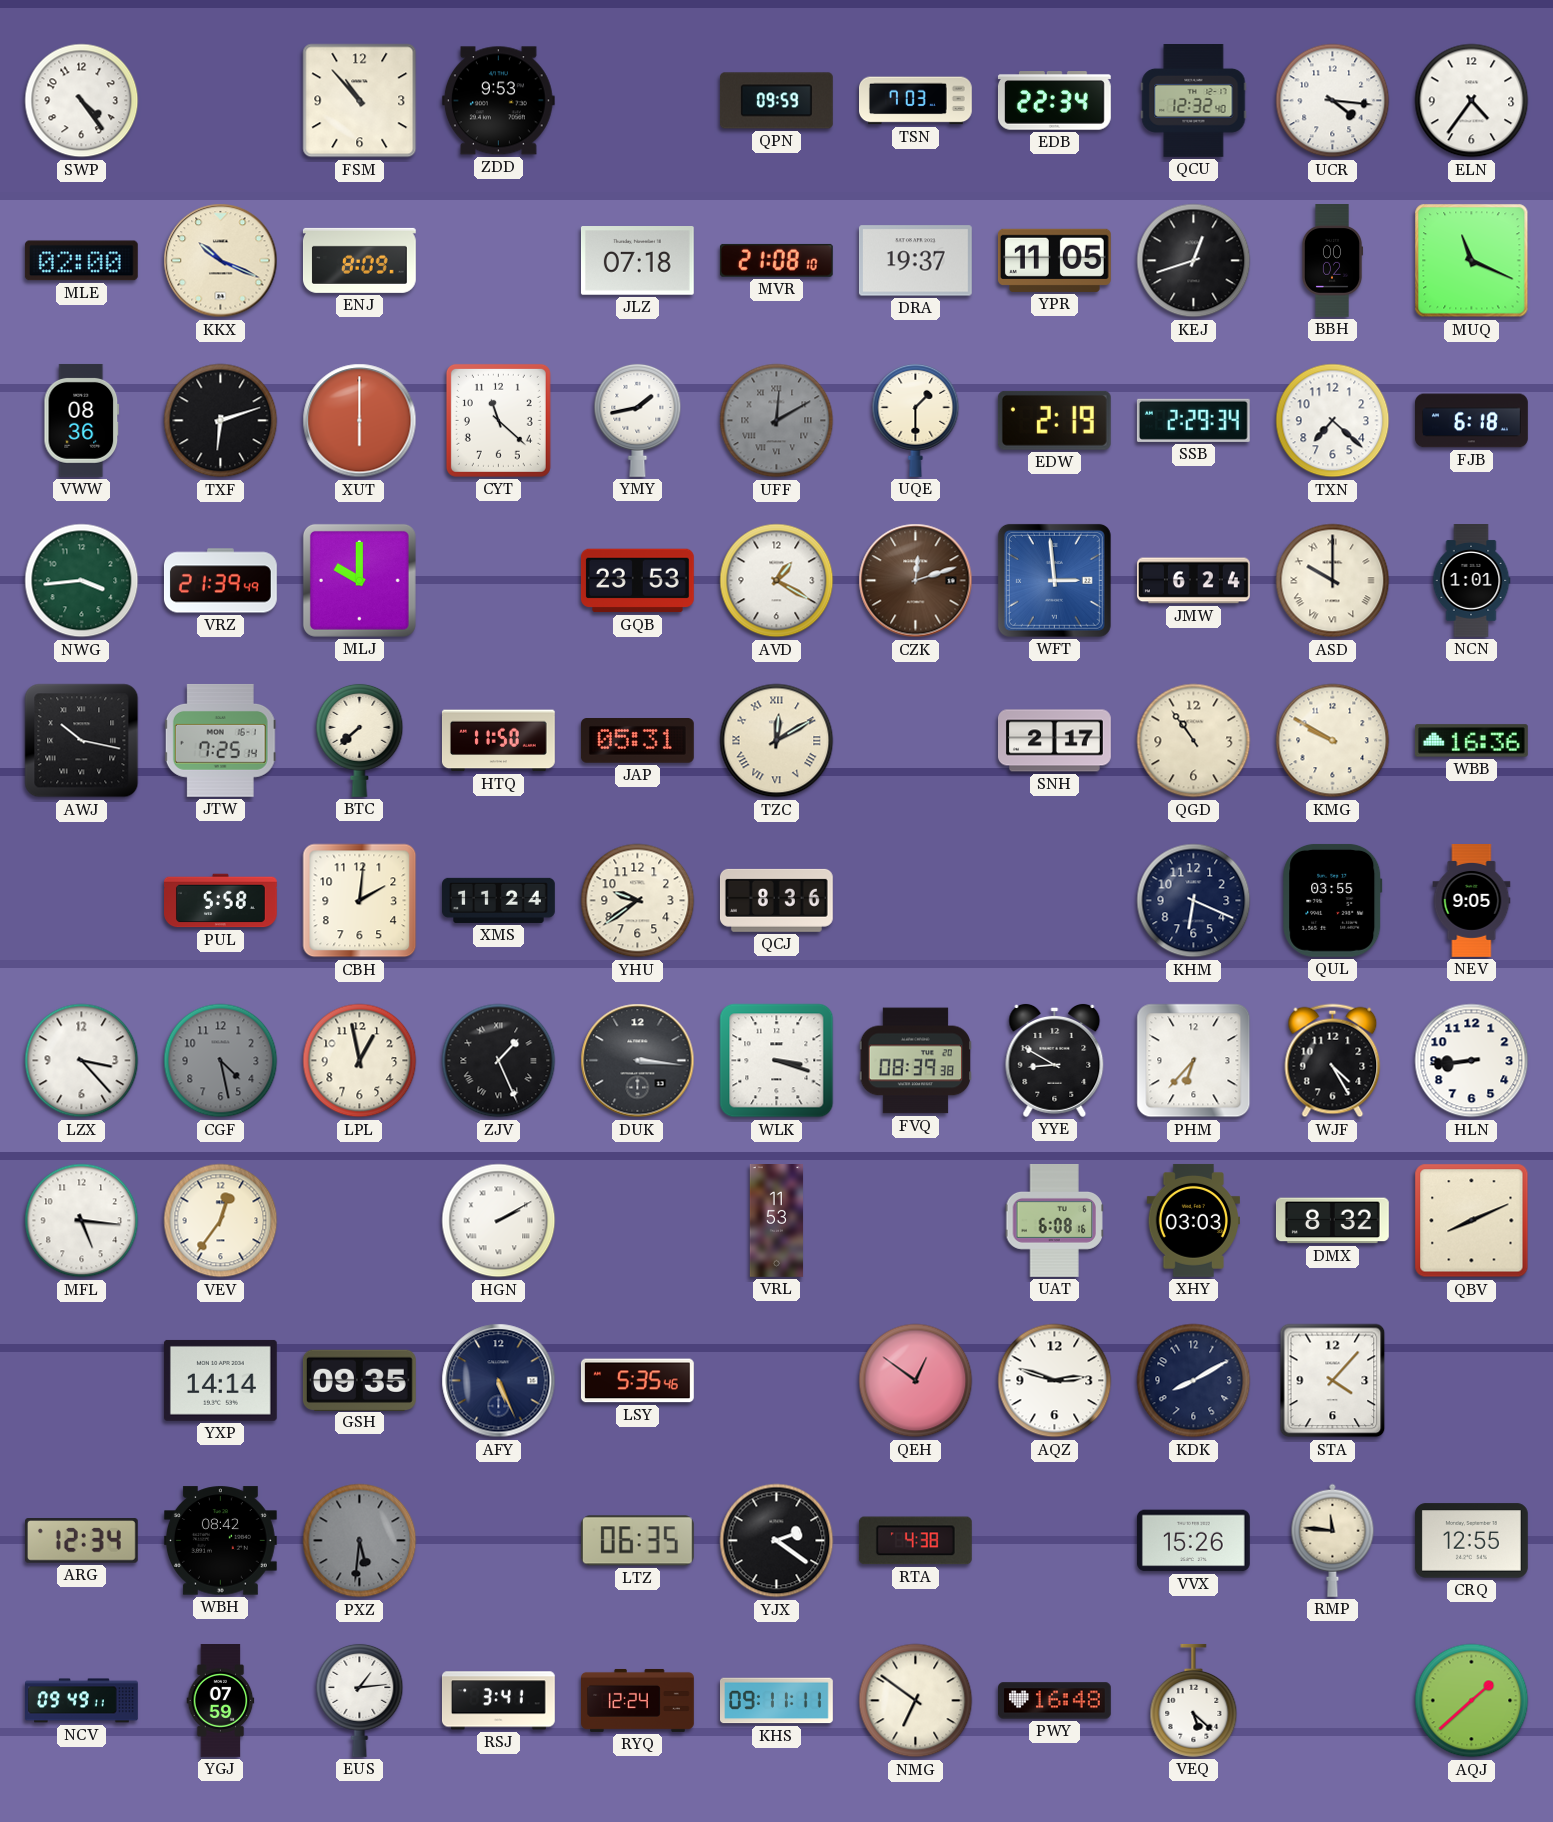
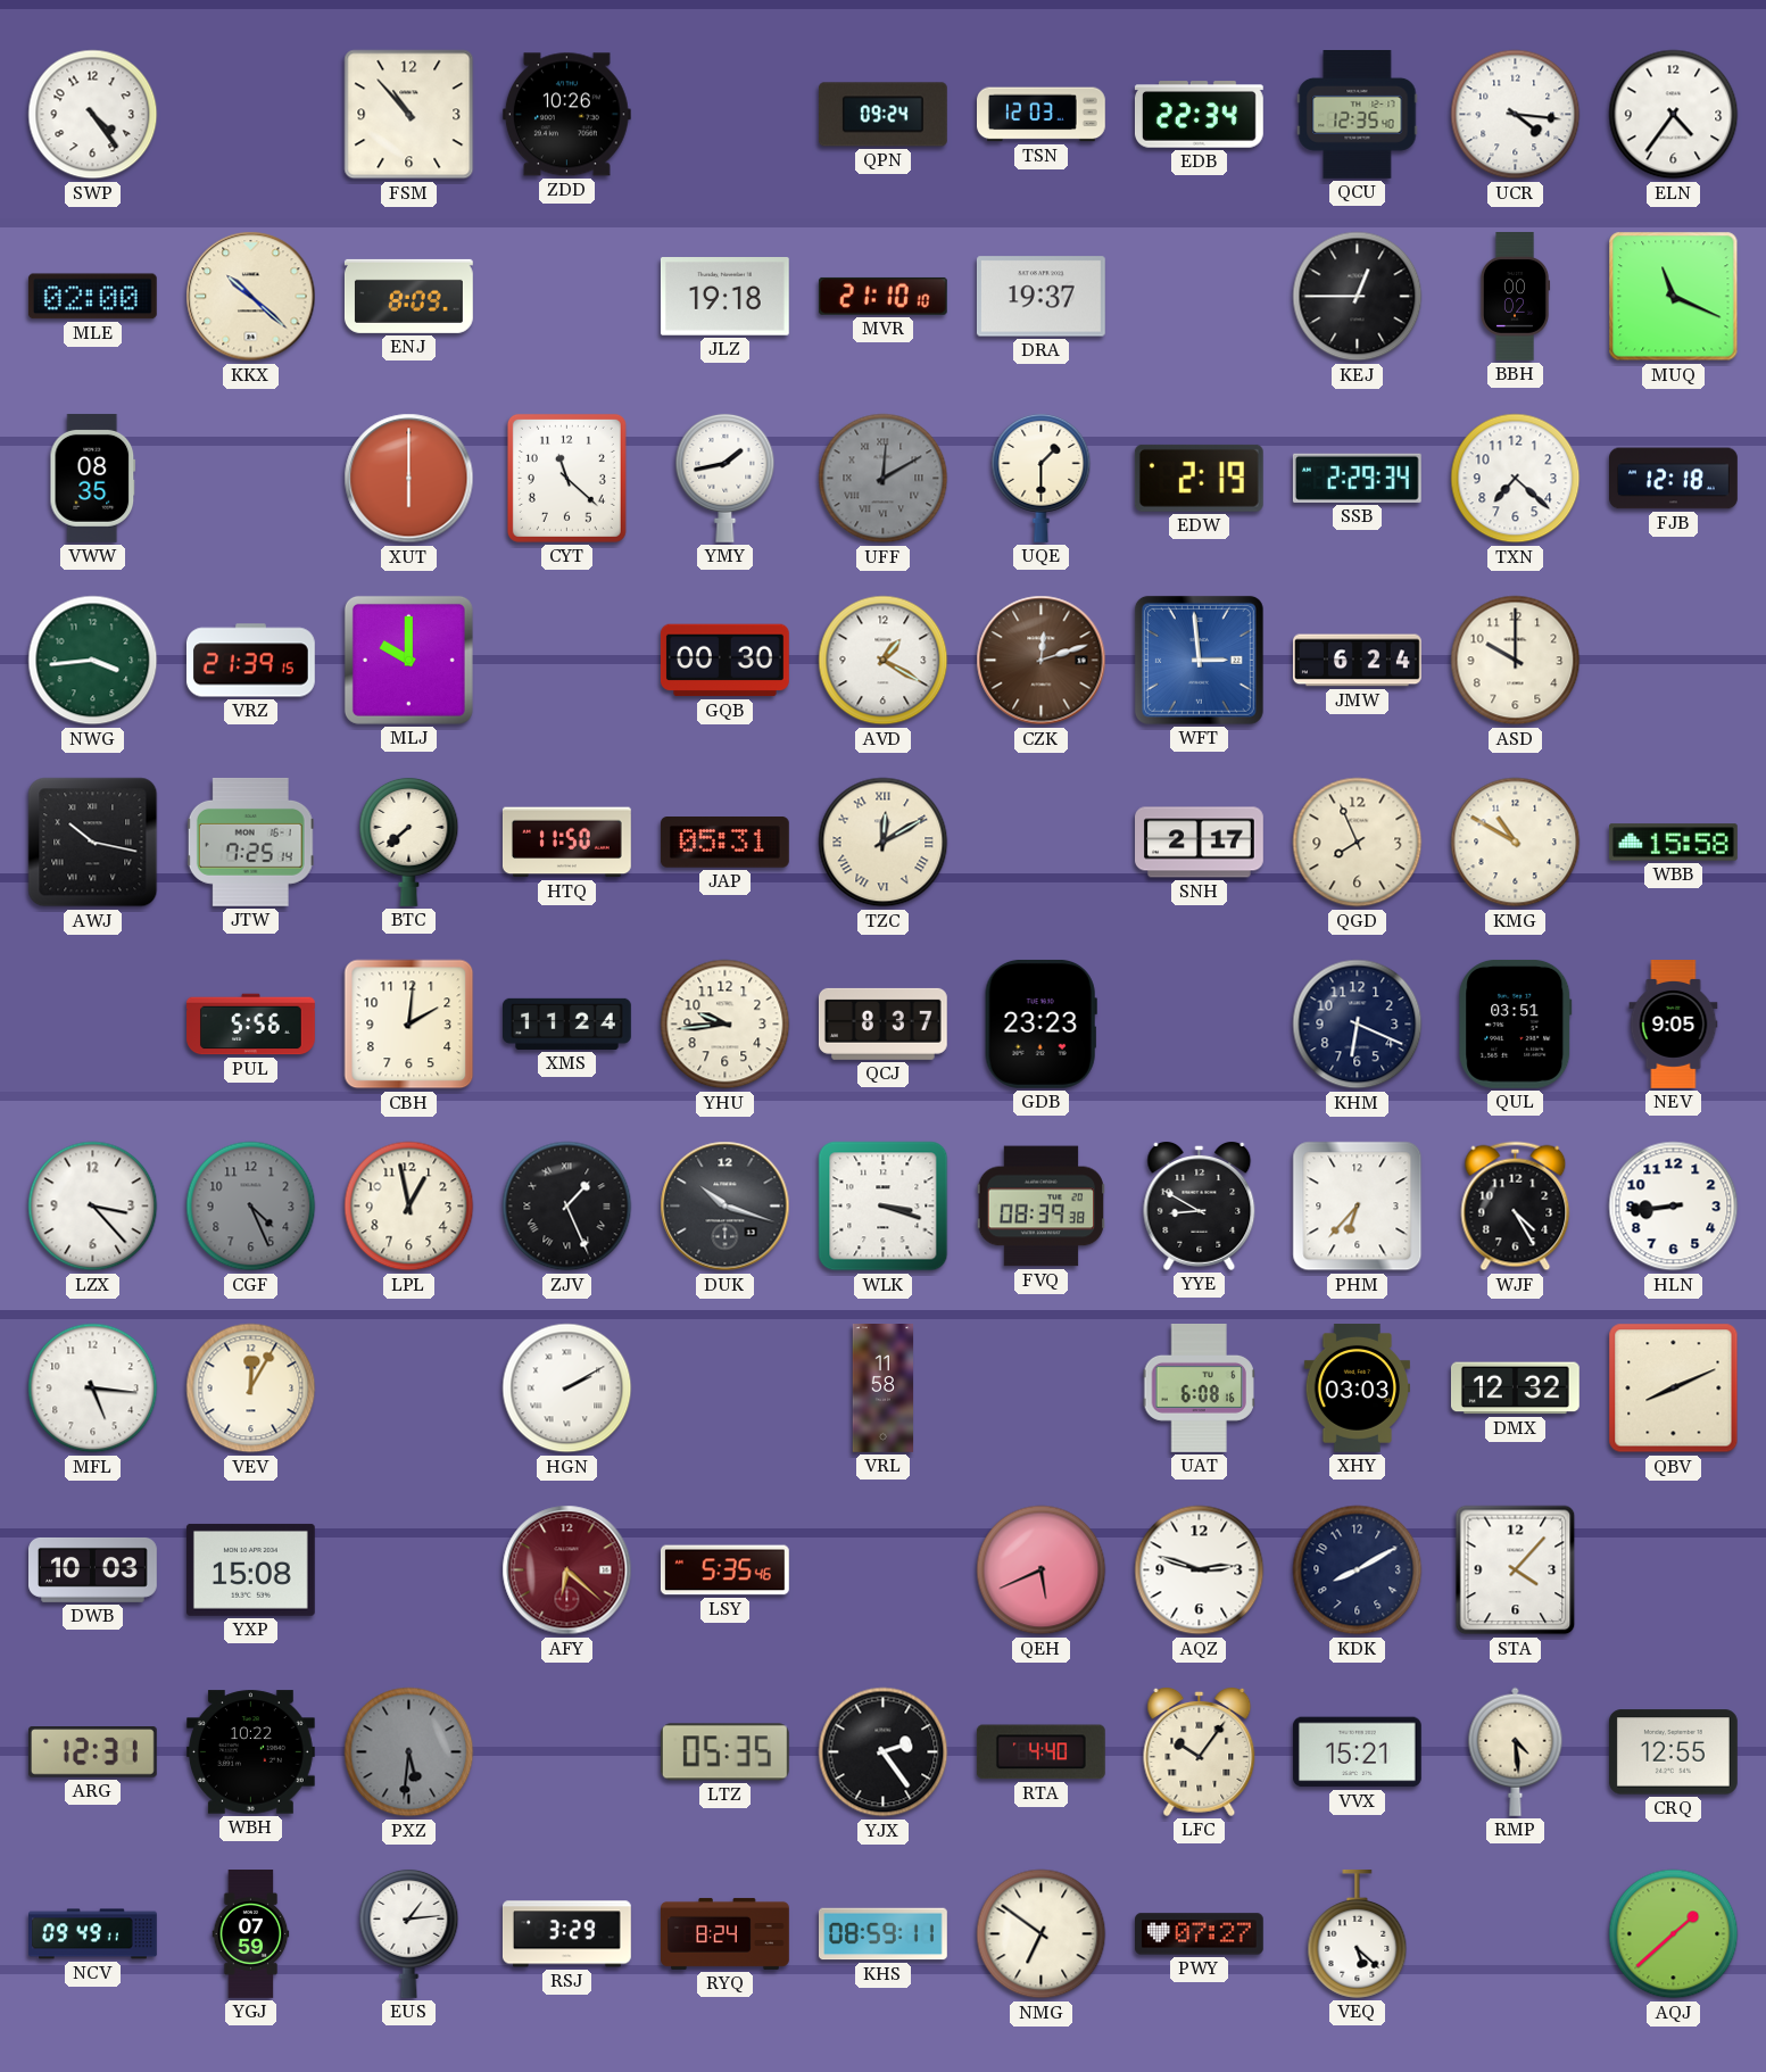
ZDD: 9:53 -> 10:26
QPN: 09:59 -> 09:24
TSN: 7:03 -> 12:03
QCU: 12:32 -> 12:35
KKX: 10:19 -> 10:22
JLZ: 07:18 -> 19:18
MVR: 21:08 -> 21:10
YPR: 11:05 -> none
KEJ: 12:42 -> 12:45
VWW: 08:36 -> 08:35
TXF: 6:12 -> none
FJB: 6:18 -> 12:18
VRZ: 21:39:49 -> 21:39:15
GQB: 23:53 -> 00:30
ASD numerals: Roman -> Arabic
NCN: 1:01 -> none
QGD: 10:54 -> 7:56
KMG: 9:50 -> 10:50
WBB: 16:36 -> 15:58
PUL: 5:58 -> 5:56
YHU: 9:39 -> 9:44
QCJ: 8:36 -> 8:37
GDB: none -> 23:23
QUL: 03:55 -> 03:51
CGF: 4:28 -> 4:26
DUK: 3:16 -> 10:18
VEV: 12:36 -> 12:05
VRL: 11:53 -> 11:58
DMX: 8:32 -> 12:32
DWB: none -> 10:03
YXP: 14:14 -> 15:08
GSH: 09:35 -> none
AFY: 5:26 -> 6:22
AFY dial: navy -> burgundy
QEH: 12:51 -> 5:41
ARG: 12:34 -> 12:31
WBH: 08:42 -> 10:22
LTZ: 06:35 -> 05:35
YJX: 2:21 -> 2:24
RTA: 4:38 -> 4:40
LFC: none -> 10:06
VVX: 15:26 -> 15:21
RMP: 11:46 -> 4:29
RSJ: 3:41 -> 3:29
RYQ: 12:24 -> 8:24
KHS: 09:11 -> 08:59
PWY: 16:48 -> 07:27
